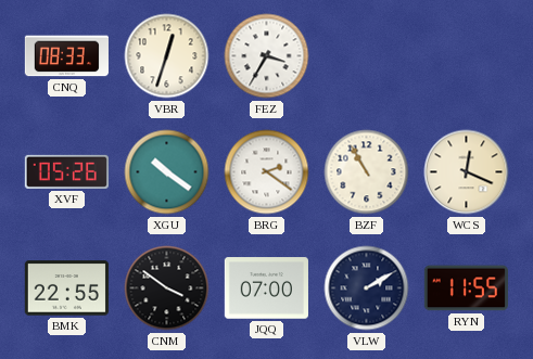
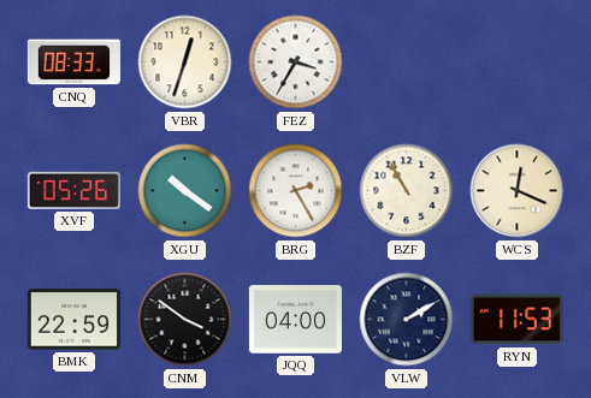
BRG: 2:21 -> 2:25
BMK: 22:55 -> 22:59
JQQ: 07:00 -> 04:00
RYN: 11:55 -> 11:53
